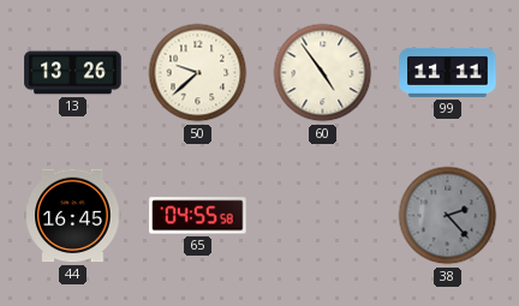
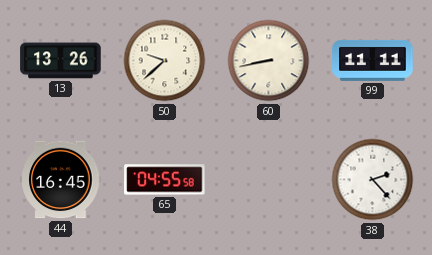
60: 4:54 -> 8:43
38 dial: grey -> white
